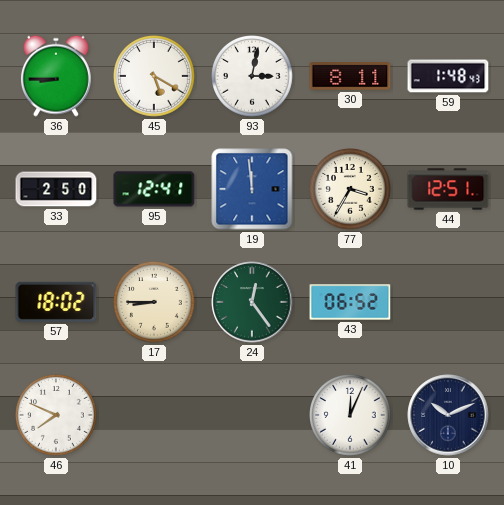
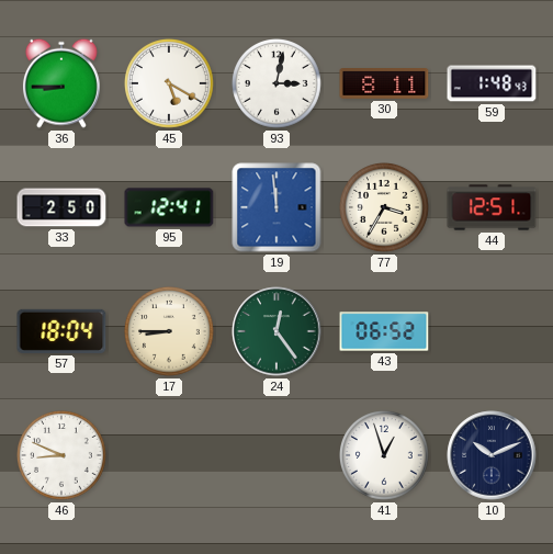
57: 18:02 -> 18:04
46: 7:49 -> 8:49
41: 12:04 -> 12:57
